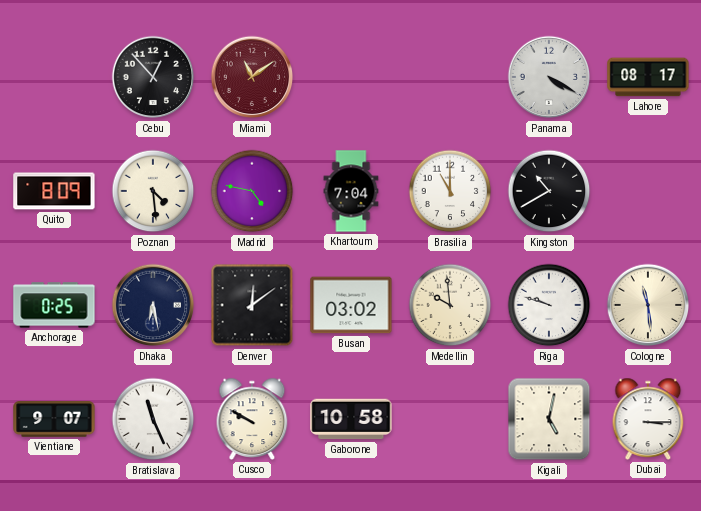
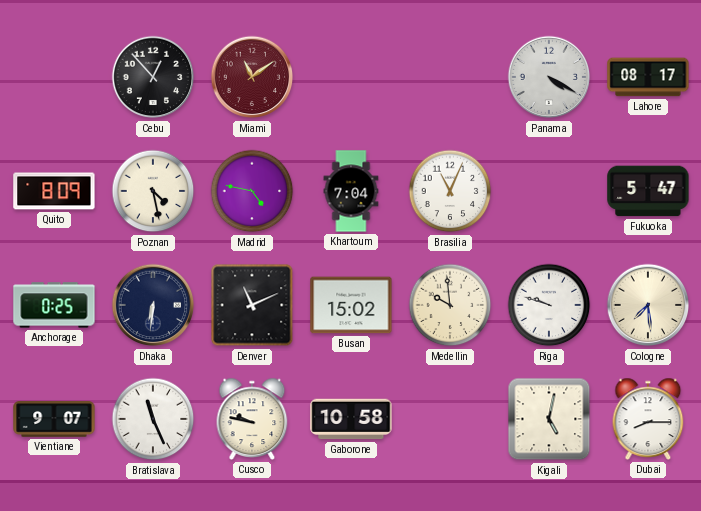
Poznan: 4:29 -> 4:28
Brasilia: 11:00 -> 11:04
Kingston: 10:40 -> none
Fukuoka: none -> 5:47
Dhaka: 6:28 -> 6:31
Denver: 12:09 -> 11:11
Busan: 03:02 -> 15:02
Cologne: 11:29 -> 7:29
Cusco: 9:50 -> 9:47
Dubai: 3:15 -> 8:15
